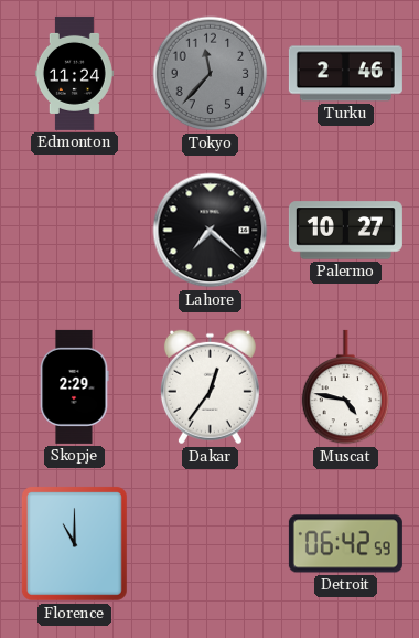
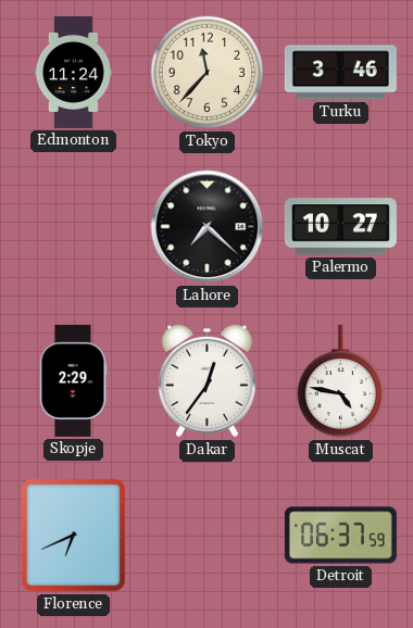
Tokyo dial: grey -> cream
Turku: 2:46 -> 3:46
Florence: 11:00 -> 6:41
Detroit: 06:42 -> 06:37
